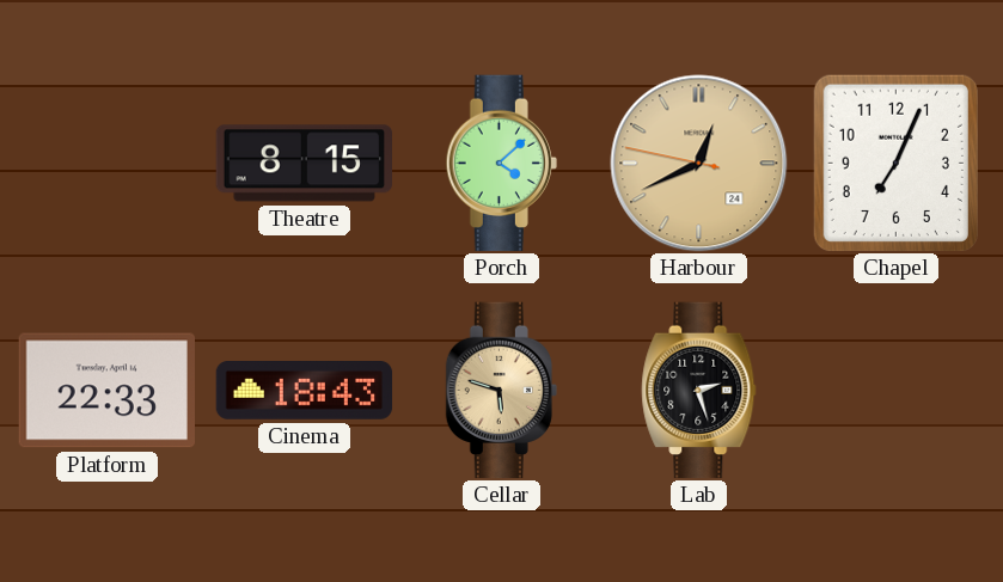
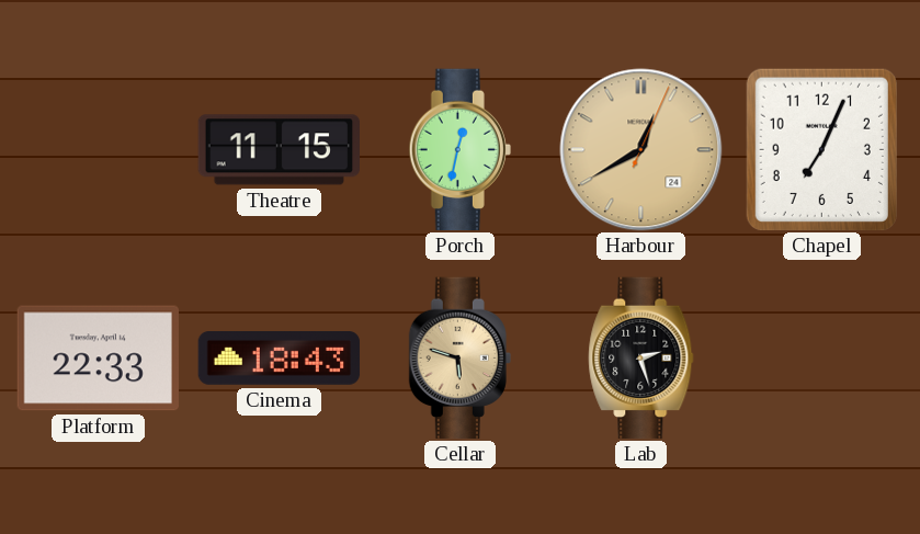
Theatre: 8:15 -> 11:15
Porch: 4:08 -> 12:32
Harbour: 12:40:47 -> 12:40:04
